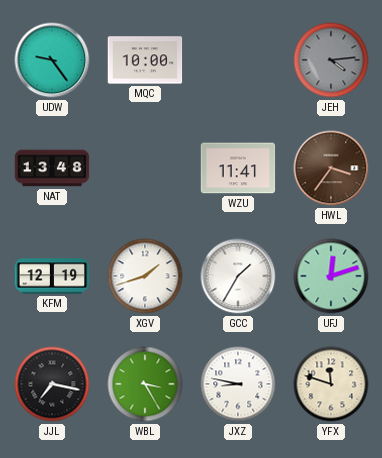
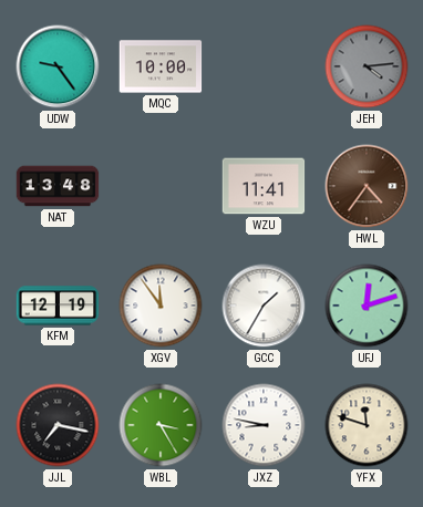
HWL: 3:36 -> 4:36
XGV: 1:42 -> 11:54
